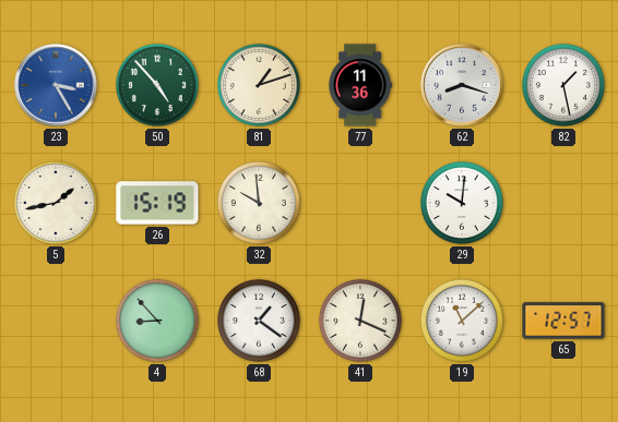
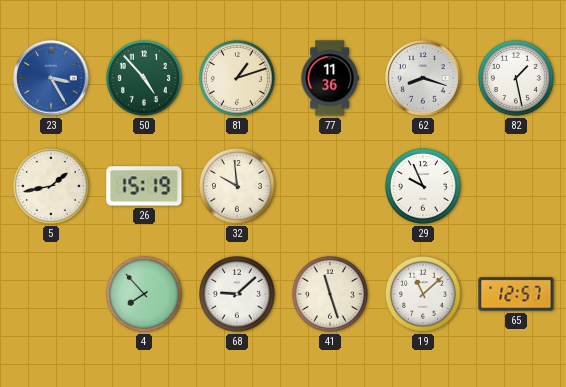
29: 10:01 -> 9:56
4: 8:53 -> 7:53
68: 1:21 -> 9:08
41: 12:19 -> 11:27
